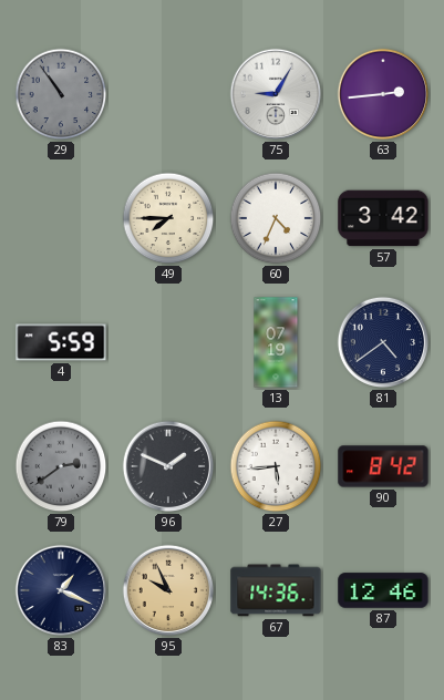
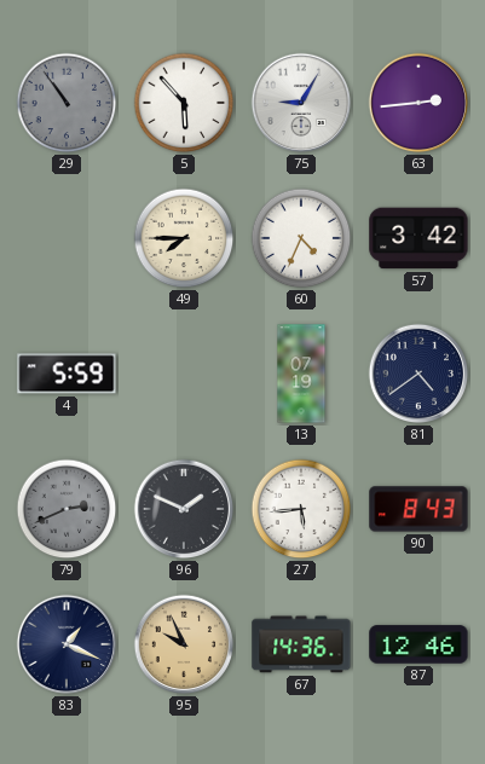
5: none -> 5:53
79: 2:39 -> 2:41
90: 8:42 -> 8:43
